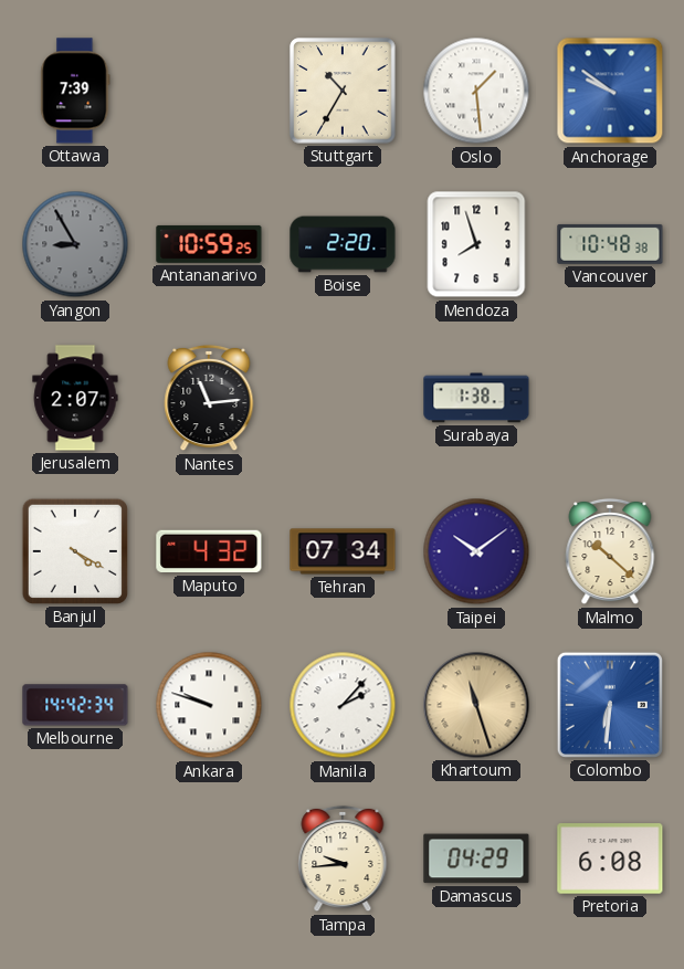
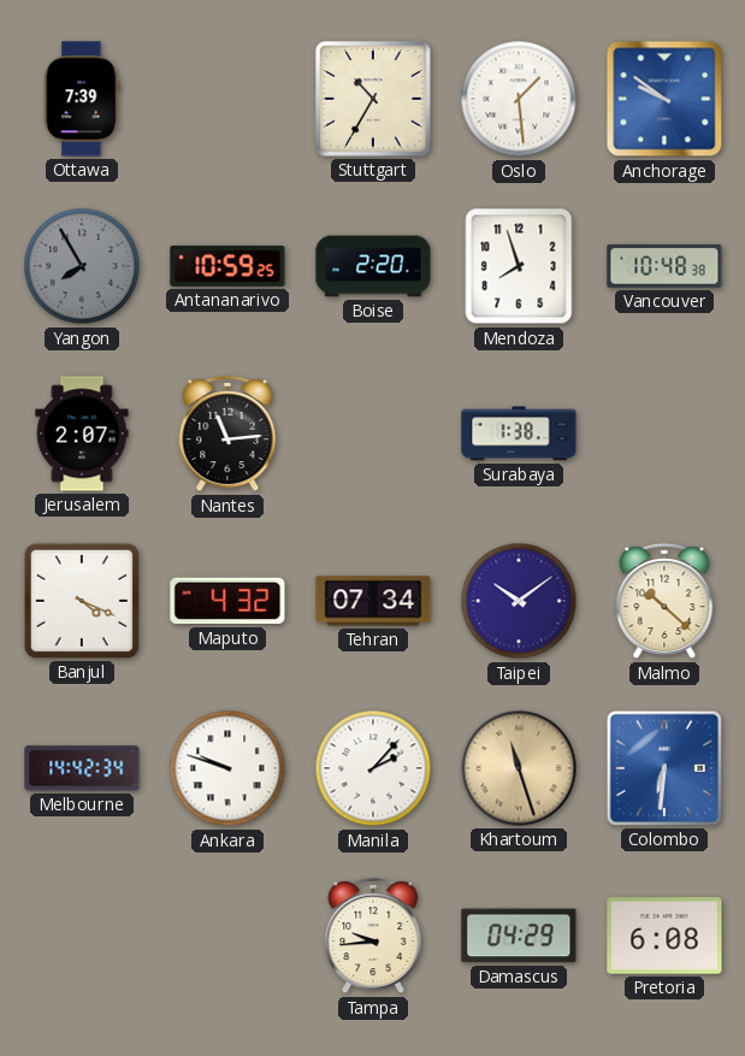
Yangon: 8:55 -> 7:55
Banjul: 4:20 -> 4:19
